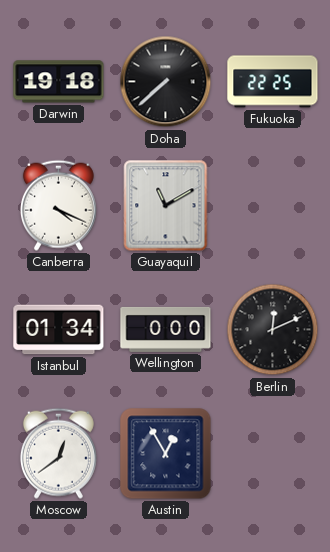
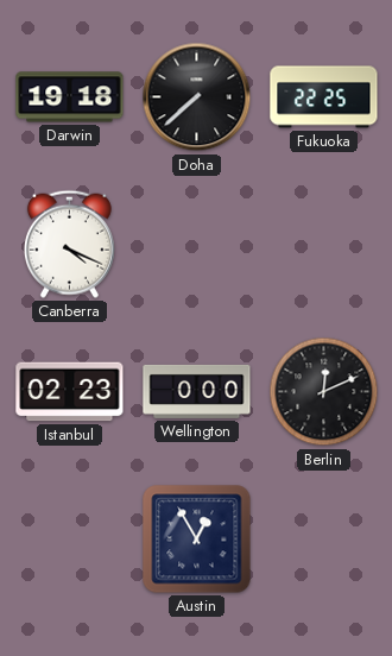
Guayaquil: 11:10 -> none
Istanbul: 01:34 -> 02:23
Moscow: 12:39 -> none
